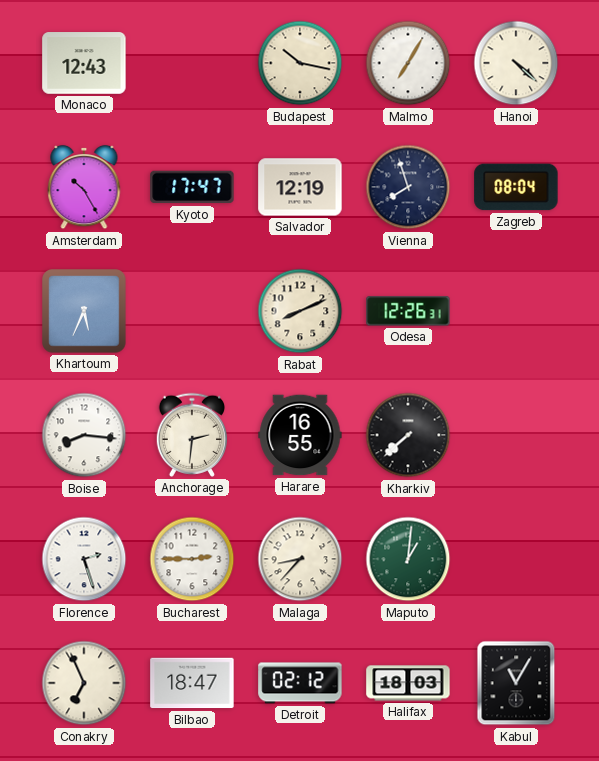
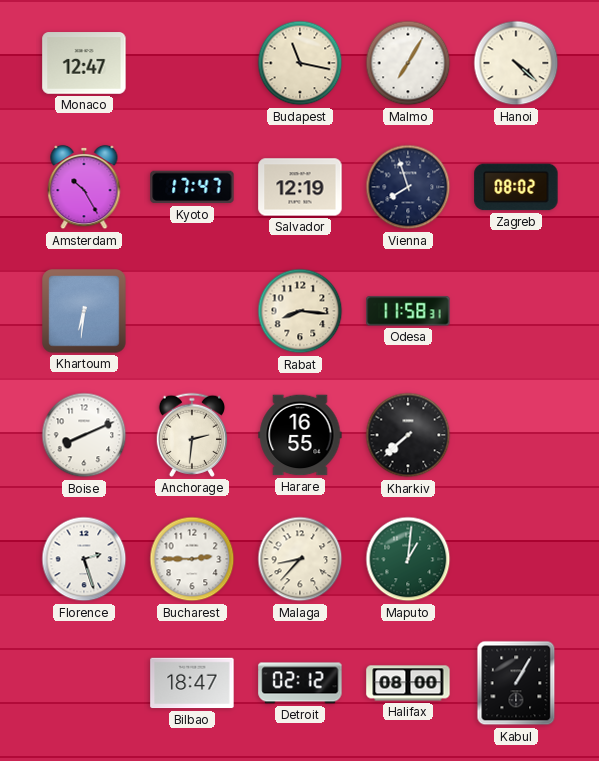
Monaco: 12:43 -> 12:47
Budapest: 10:17 -> 11:17
Zagreb: 08:04 -> 08:02
Khartoum: 5:34 -> 6:31
Rabat: 8:11 -> 8:16
Odesa: 12:26 -> 11:58
Boise: 8:16 -> 8:11
Conakry: 6:56 -> none
Halifax: 18:03 -> 08:00
Kabul: 11:05 -> 1:05
